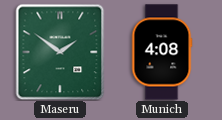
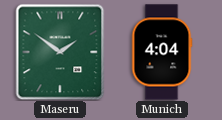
Munich: 4:08 -> 4:04
